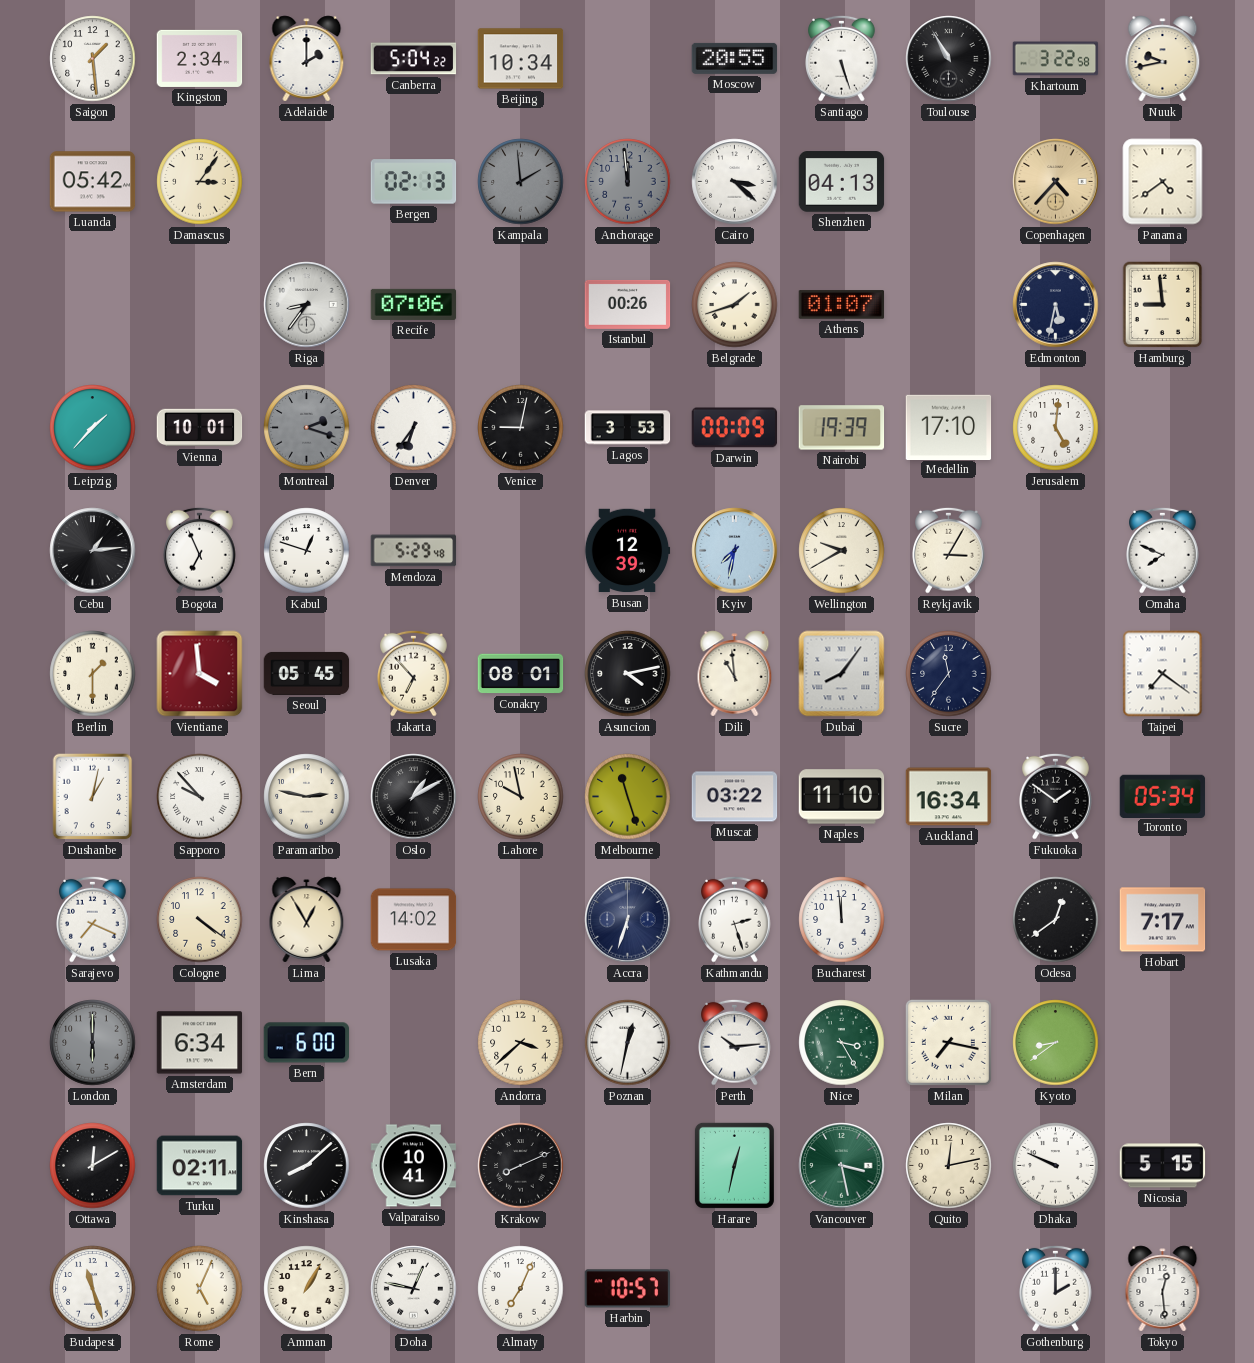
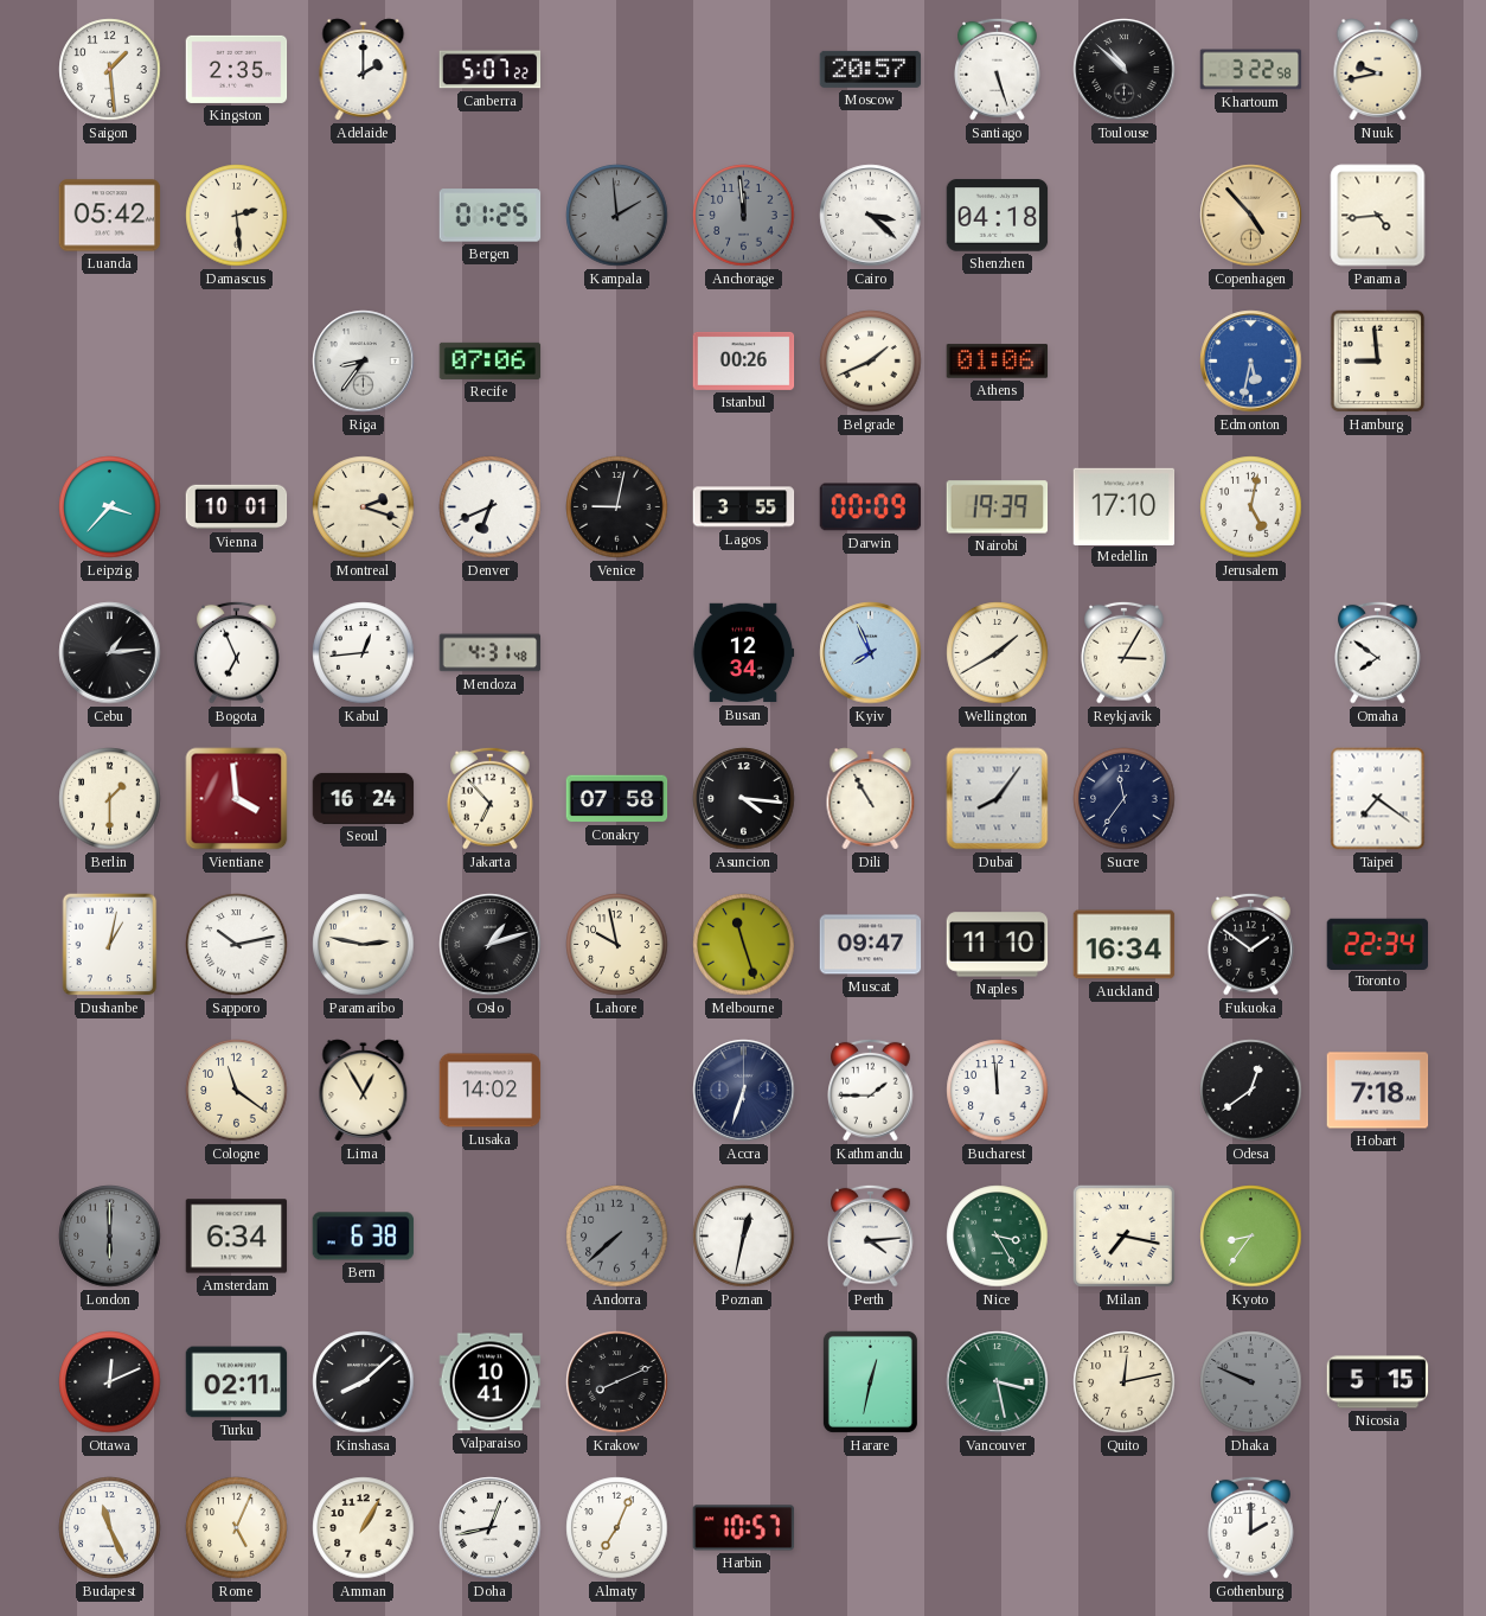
Kingston: 2:34 -> 2:35
Canberra: 5:04 -> 5:07
Beijing: 10:34 -> none
Moscow: 20:55 -> 20:57
Toulouse: 10:55 -> 10:52
Damascus: 3:06 -> 2:29
Bergen: 02:13 -> 01:25
Shenzhen: 04:13 -> 04:18
Copenhagen: 4:37 -> 4:53
Panama: 4:39 -> 4:44
Belgrade: 1:42 -> 1:41
Athens: 01:07 -> 01:06
Edmonton dial: navy -> blue
Leipzig: 1:37 -> 3:37
Montreal dial: grey -> cream
Denver: 6:36 -> 6:41
Lagos: 3:53 -> 3:55
Jerusalem: 5:01 -> 5:02
Kabul: 12:48 -> 12:44
Mendoza: 5:29 -> 4:31
Busan: 12:39 -> 12:34
Kyiv: 7:32 -> 7:56
Wellington: 9:40 -> 1:40
Omaha: 7:49 -> 7:51
Seoul: 05:45 -> 16:24
Conakry: 08:01 -> 07:58
Asuncion: 4:13 -> 4:16
Dili: 10:59 -> 10:55
Sapporo: 9:53 -> 10:13
Oslo: 1:10 -> 1:12
Muscat: 03:22 -> 09:47
Toronto: 05:34 -> 22:34
Sarajevo: 7:19 -> none
Cologne: 4:21 -> 11:21
Kathmandu: 2:27 -> 1:45
Hobart: 7:17 -> 7:18
Bern: 6:00 -> 6:38
Andorra: 3:38 -> 7:38
Andorra dial: cream -> grey
Perth: 10:14 -> 4:14
Kyoto: 8:39 -> 8:36
Ottawa: 12:10 -> 12:11
Dhaka dial: white -> grey
Budapest: 11:27 -> 11:26
Doha: 12:47 -> 12:43
Tokyo: 12:29 -> none
